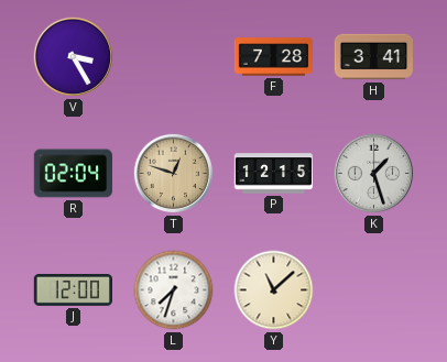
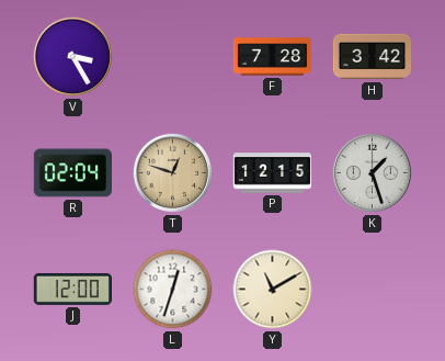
H: 3:41 -> 3:42
L: 7:33 -> 12:33
Y: 11:08 -> 11:10
